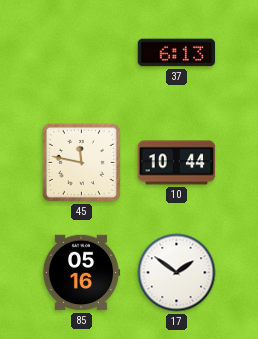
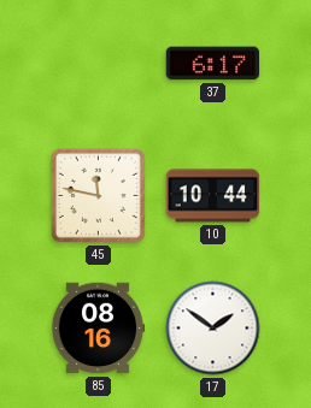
37: 6:13 -> 6:17
85: 05:16 -> 08:16
